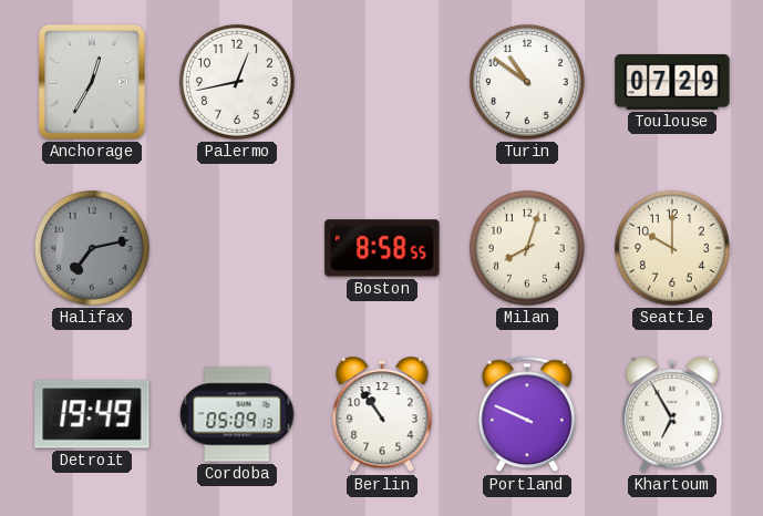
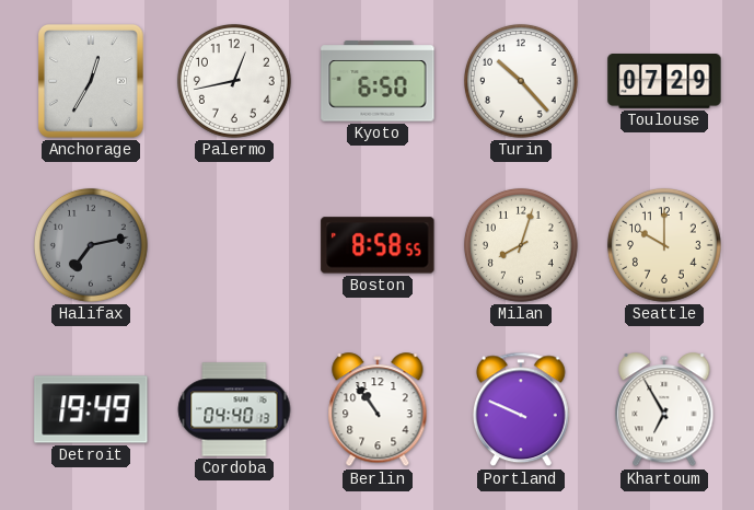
Kyoto: none -> 6:50
Turin: 10:51 -> 10:23
Cordoba: 05:09 -> 04:40
